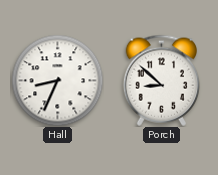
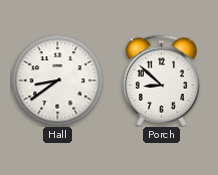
Hall: 8:34 -> 8:39
